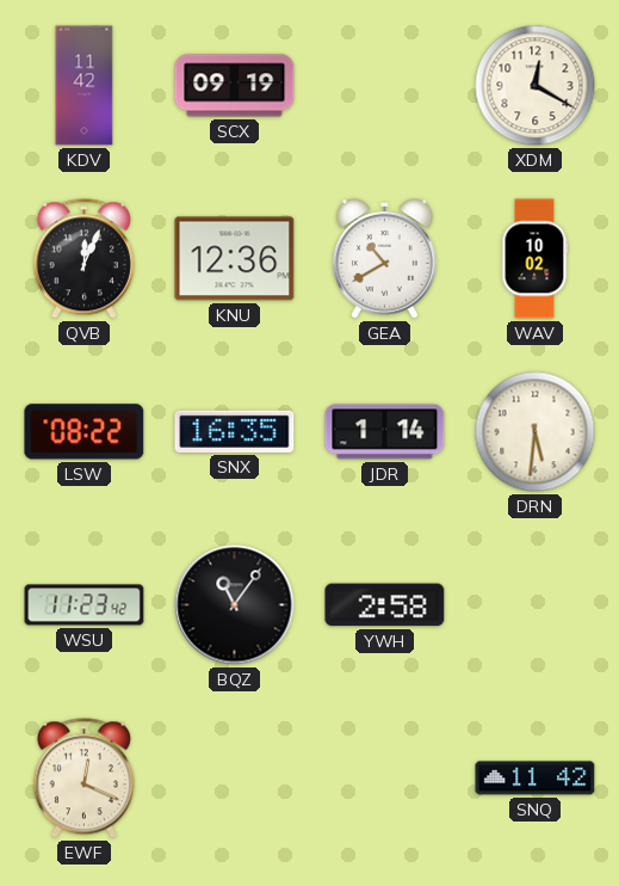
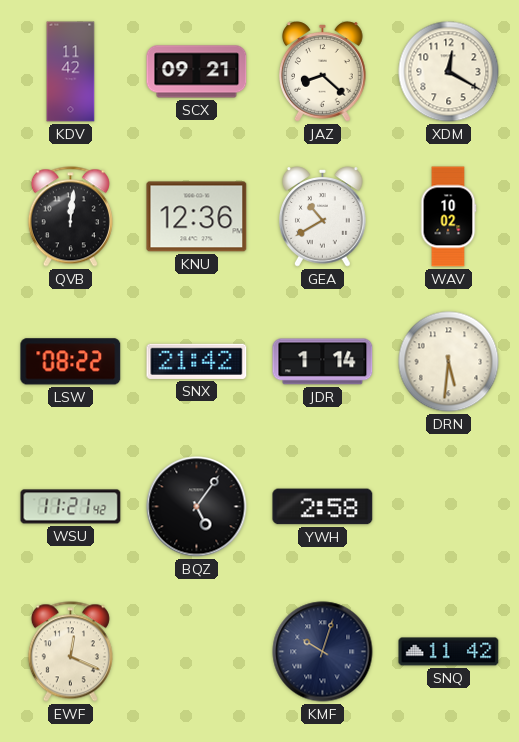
SCX: 09:19 -> 09:21
JAZ: none -> 8:22
QVB: 12:04 -> 12:01
SNX: 16:35 -> 21:42
WSU: 11:23 -> 11:21
BQZ: 11:06 -> 5:06
KMF: none -> 10:03
